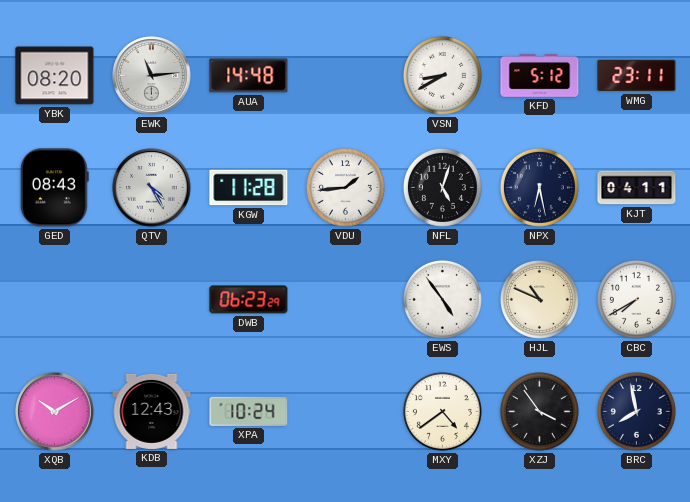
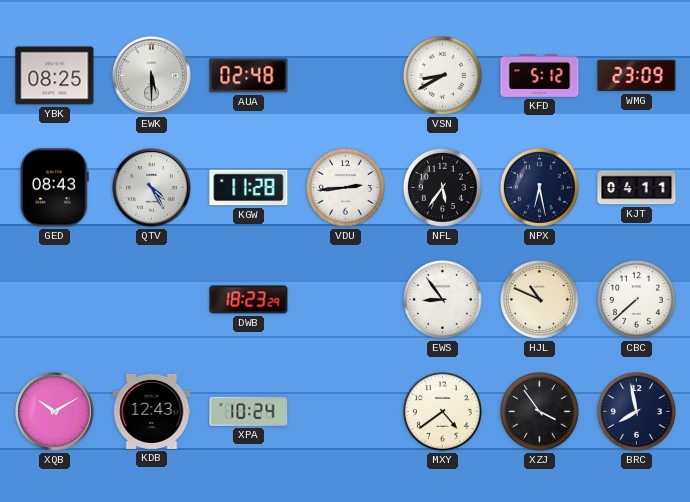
YBK: 08:20 -> 08:25
EWK: 11:14 -> 5:30
AUA: 14:48 -> 02:48
WMG: 23:11 -> 23:09
VDU: 1:44 -> 2:44
NFL: 5:03 -> 5:36
DWB: 06:23 -> 18:23
EWS: 4:54 -> 8:54
CBC: 7:40 -> 7:38
